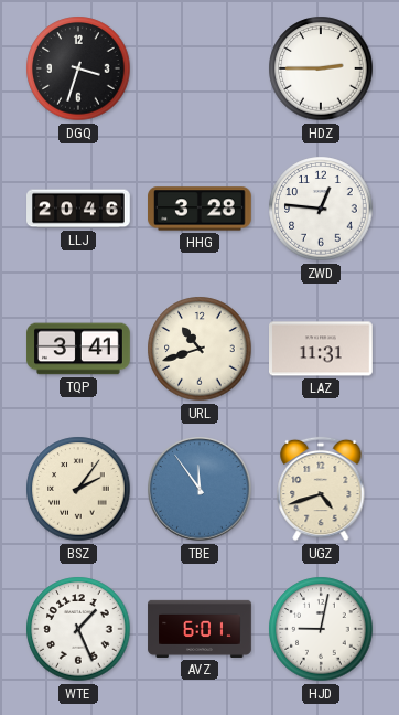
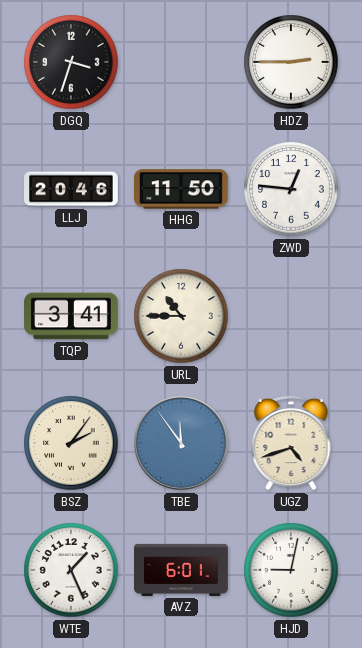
HHG: 3:28 -> 11:50
URL: 10:42 -> 10:45
LAZ: 11:31 -> none
